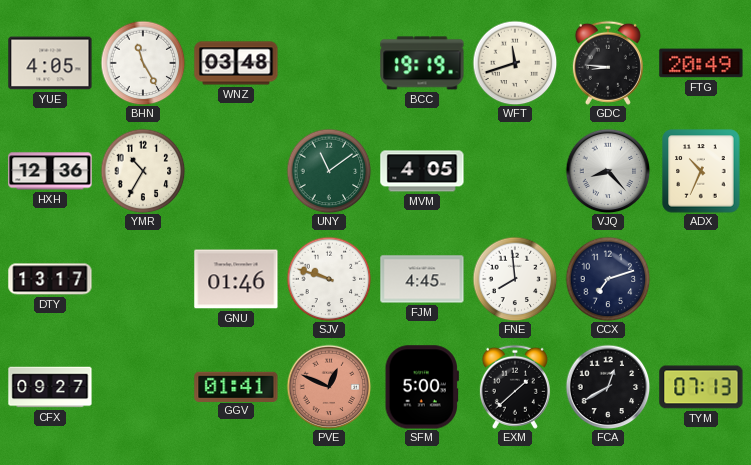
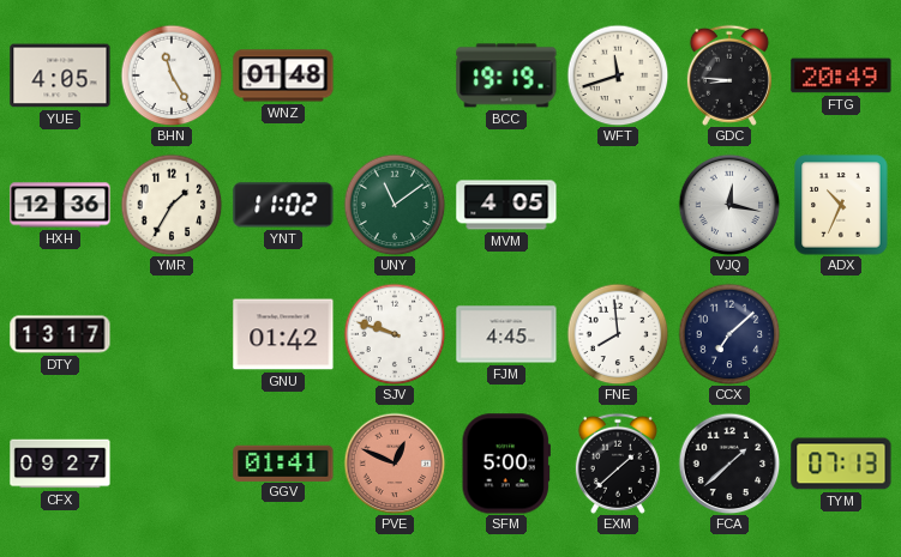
WNZ: 03:48 -> 01:48
YMR: 10:35 -> 1:35
YNT: none -> 11:02
VJQ: 8:23 -> 12:17
GNU: 01:46 -> 01:42
CCX: 7:12 -> 7:08
FCA: 12:40 -> 1:38
